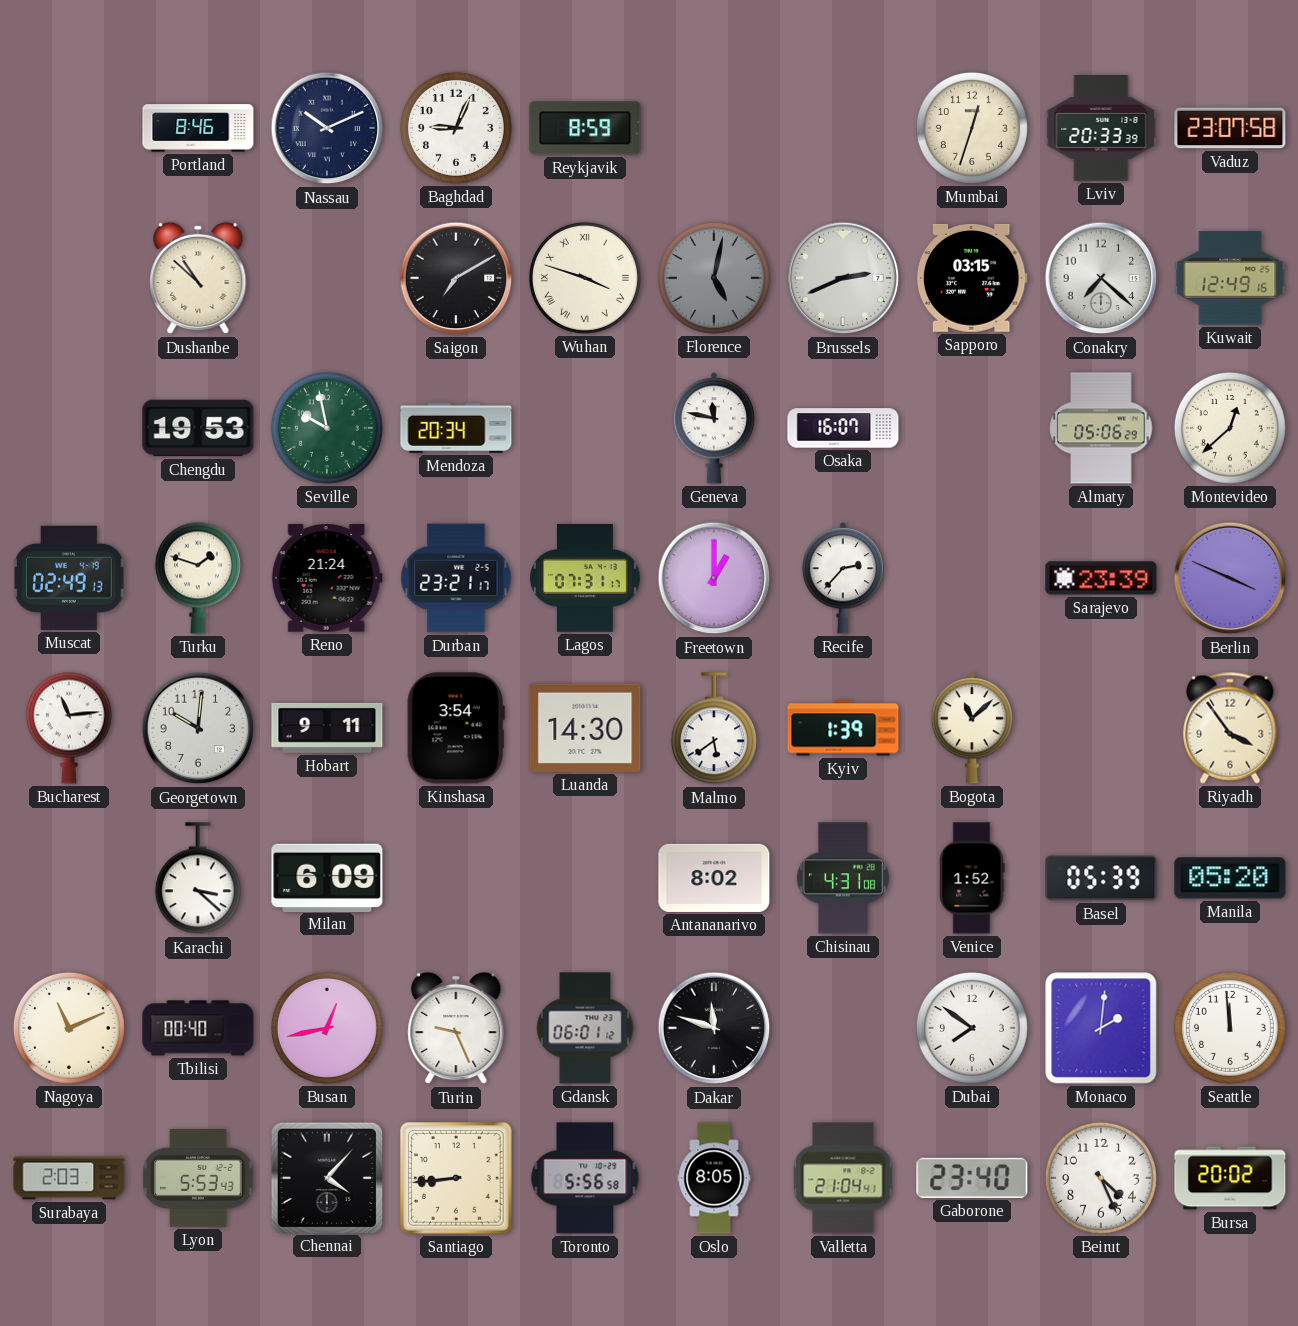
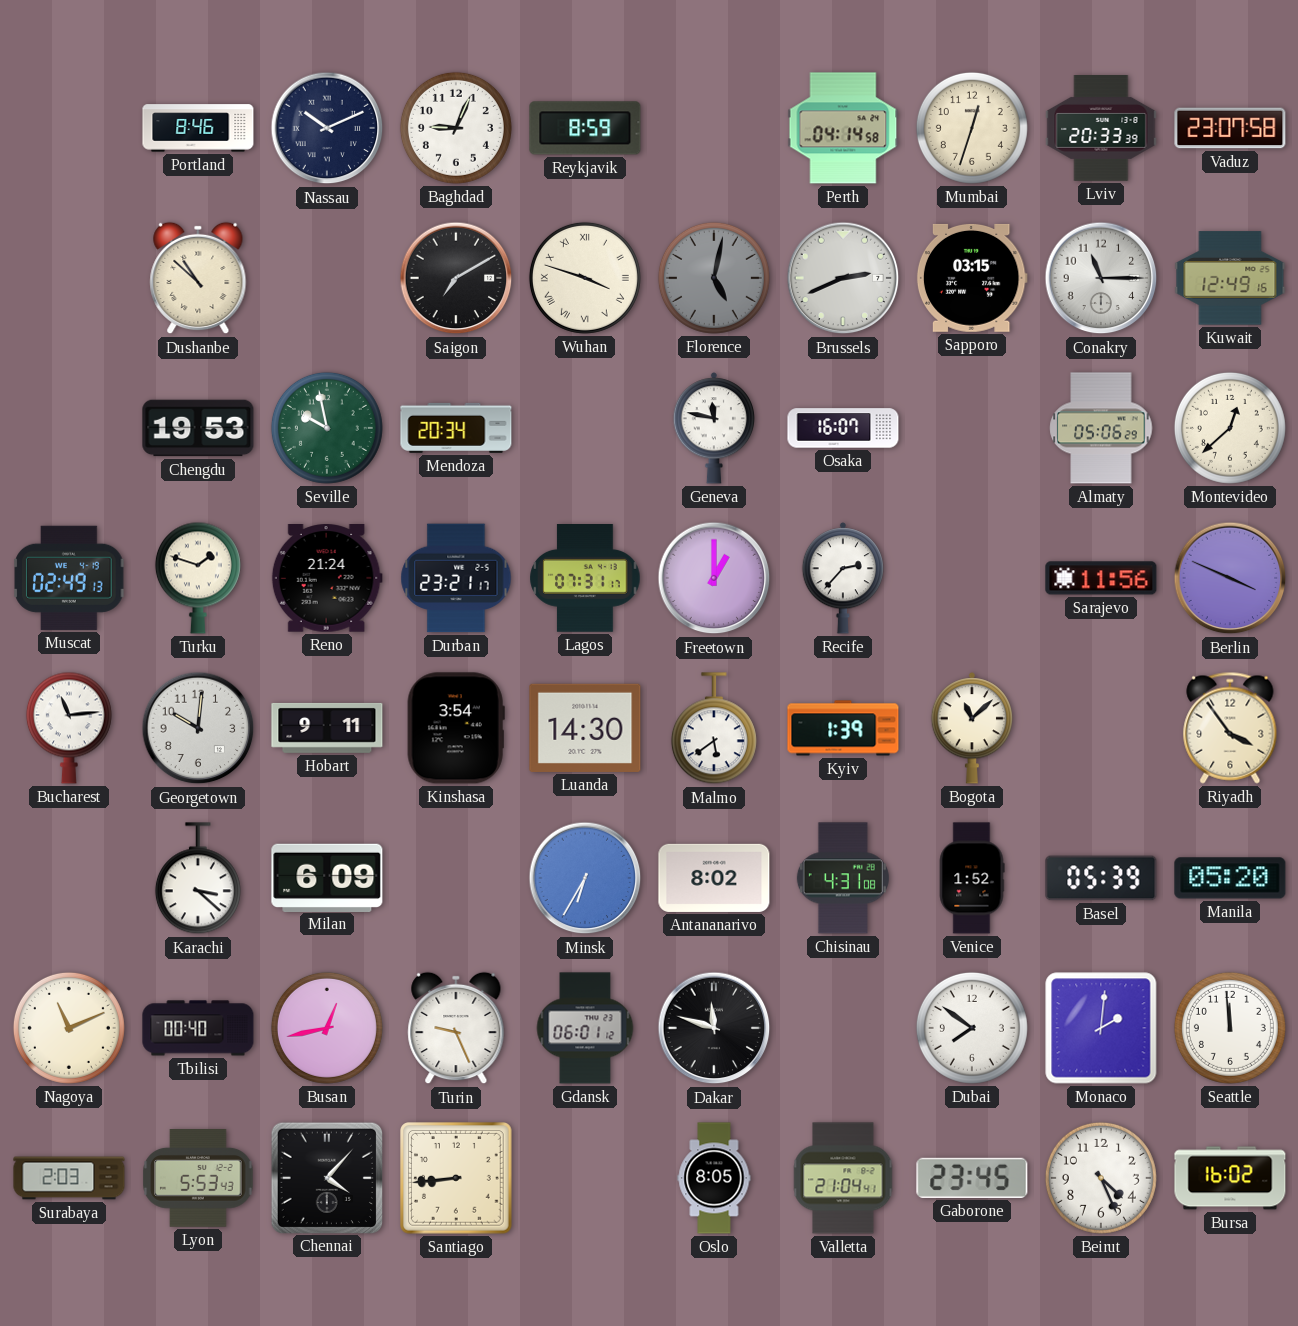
Perth: none -> 04:14
Conakry: 7:22 -> 11:15
Sarajevo: 23:39 -> 11:56
Minsk: none -> 6:35
Toronto: 5:56 -> none
Gaborone: 23:40 -> 23:45
Bursa: 20:02 -> 16:02
